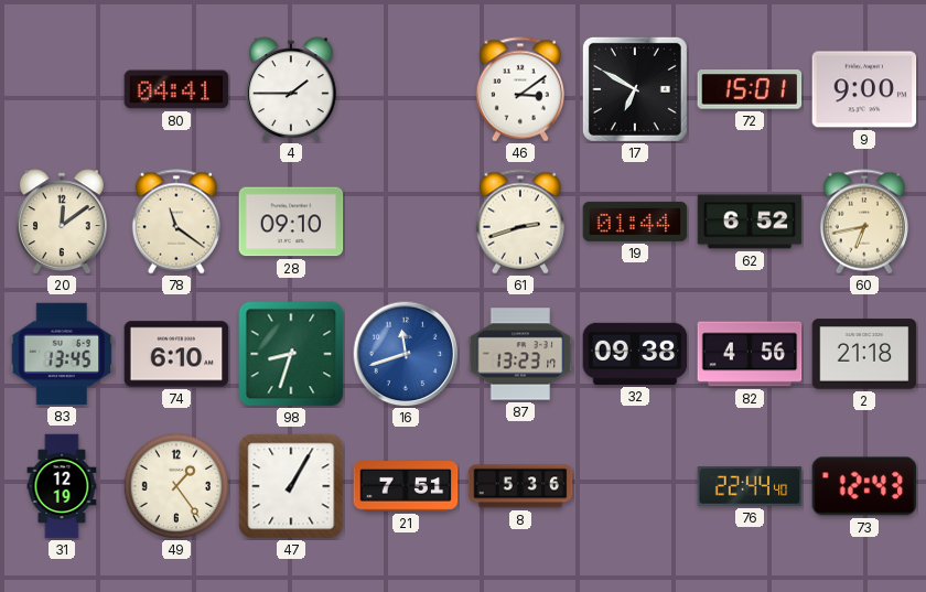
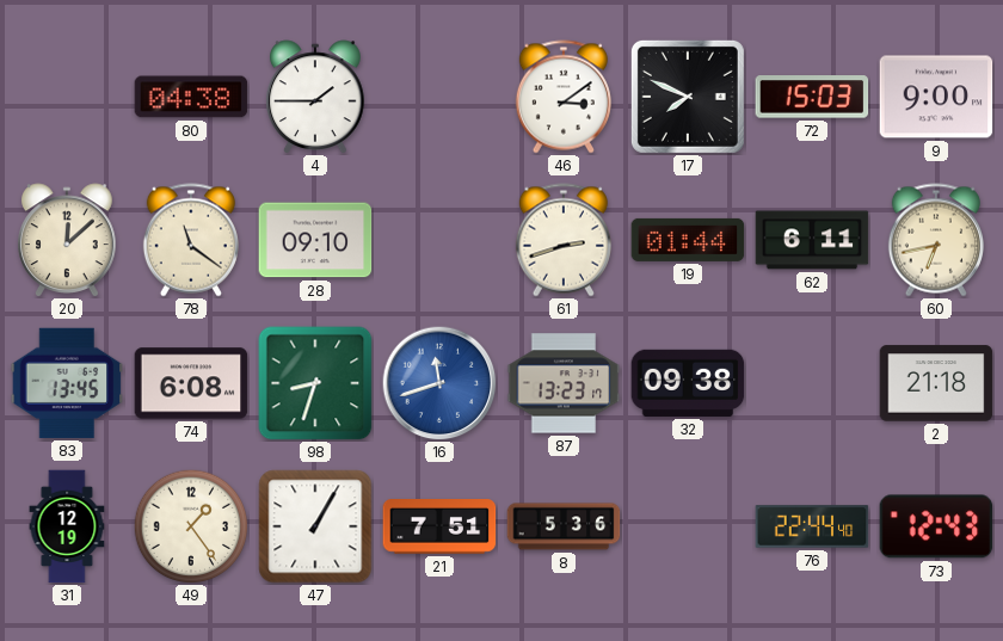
80: 04:41 -> 04:38
17: 6:50 -> 7:49
72: 15:01 -> 15:03
20: 12:09 -> 12:08
62: 6:52 -> 6:11
74: 6:10 -> 6:08
82: 4:56 -> none
